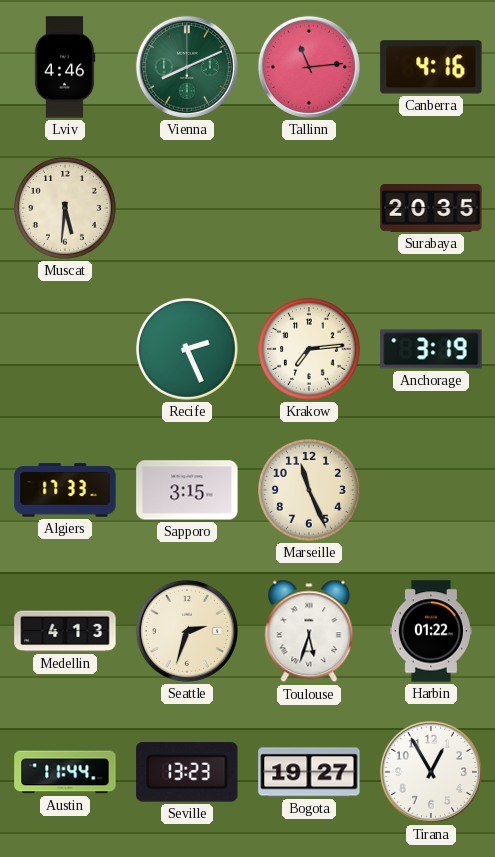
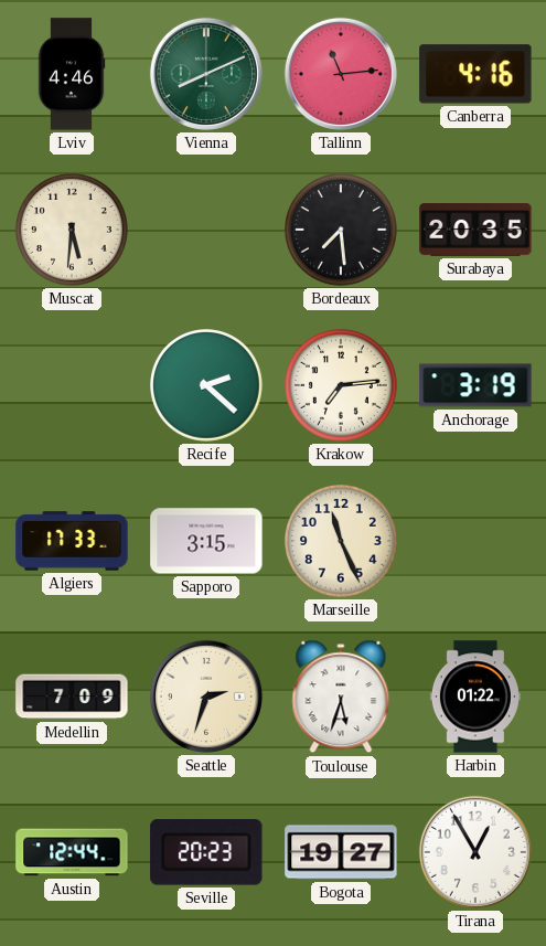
Bordeaux: none -> 7:29
Recife: 2:26 -> 2:22
Medellin: 4:13 -> 7:09
Austin: 11:44 -> 12:44
Seville: 13:23 -> 20:23
